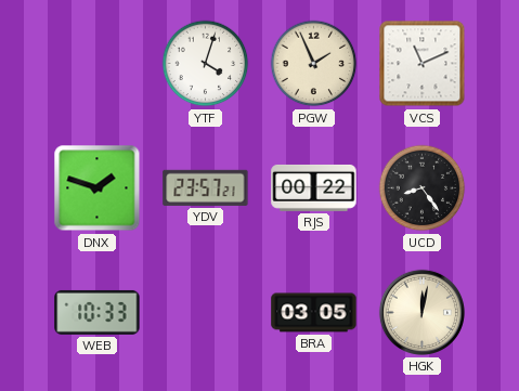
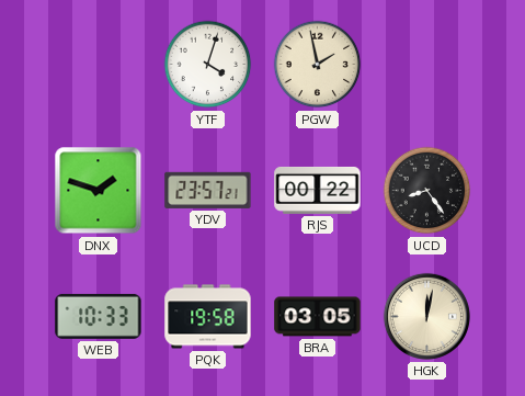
PGW: 1:56 -> 1:58
VCS: 11:11 -> none
PQK: none -> 19:58
